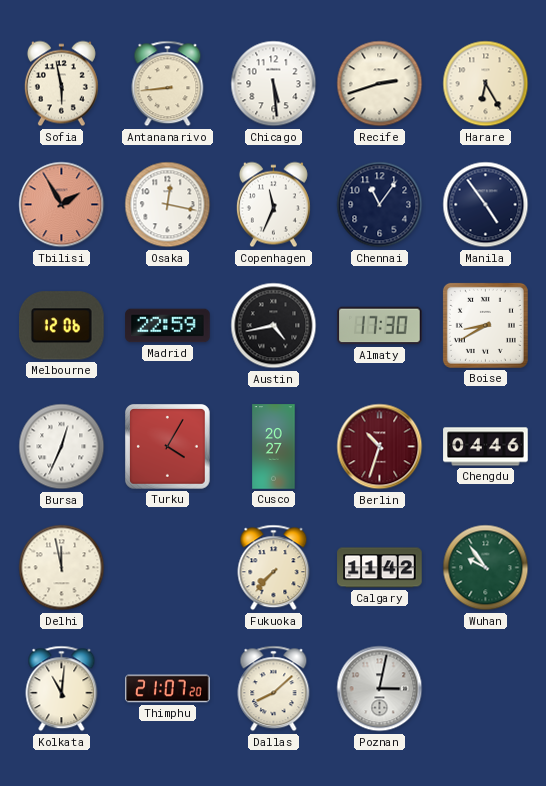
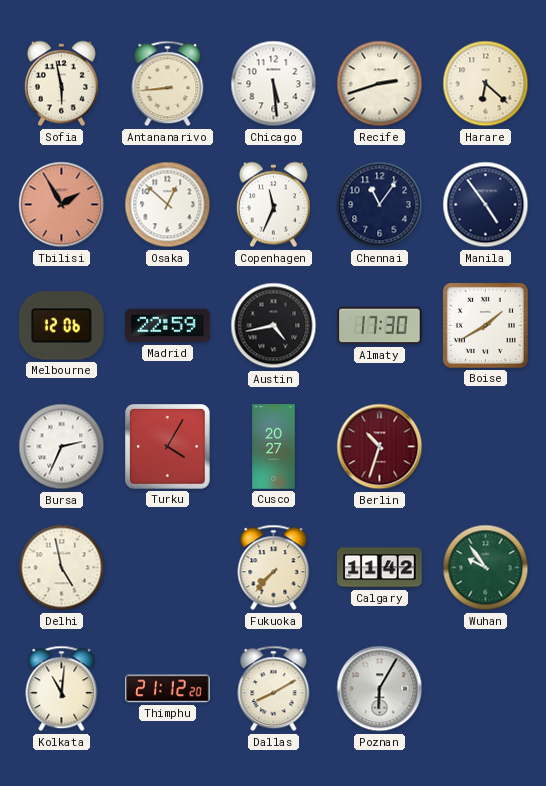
Harare: 6:25 -> 6:22
Osaka: 12:17 -> 12:52
Boise: 8:40 -> 1:40
Bursa: 12:34 -> 2:34
Chengdu: 04:46 -> none
Delhi: 11:58 -> 4:58
Thimphu: 21:07 -> 21:12
Dallas: 8:08 -> 8:10
Poznan: 3:02 -> 6:05
